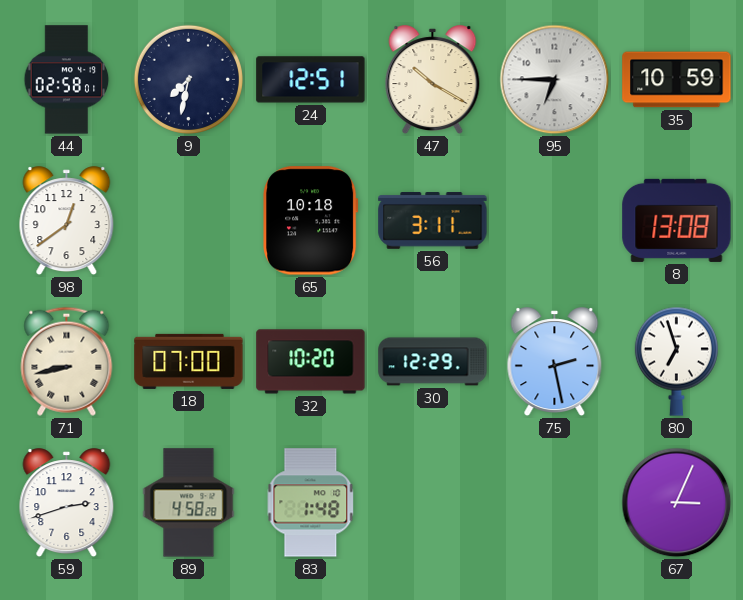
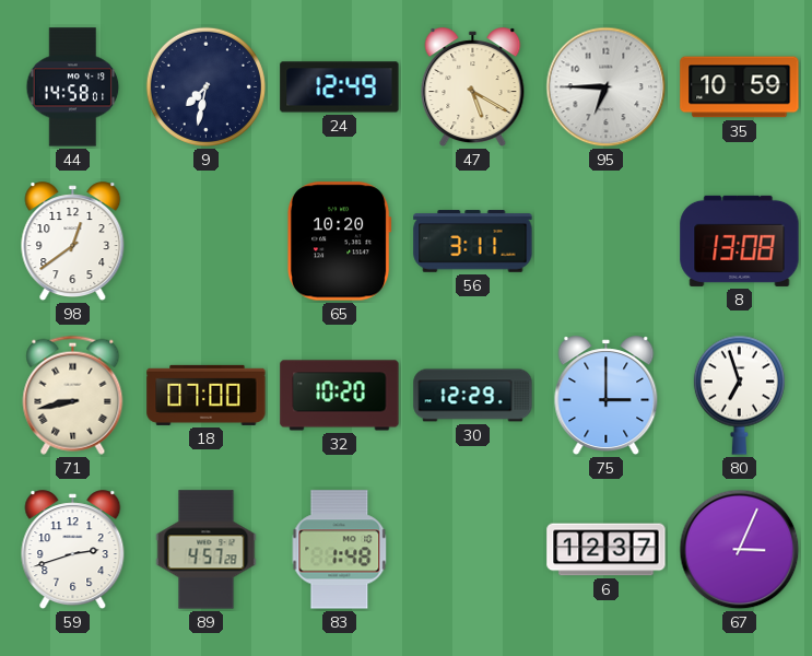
44: 02:58 -> 14:58
24: 12:51 -> 12:49
47: 10:20 -> 5:20
65: 10:18 -> 10:20
75: 2:28 -> 3:00
89: 4:58 -> 4:57
6: none -> 12:37
